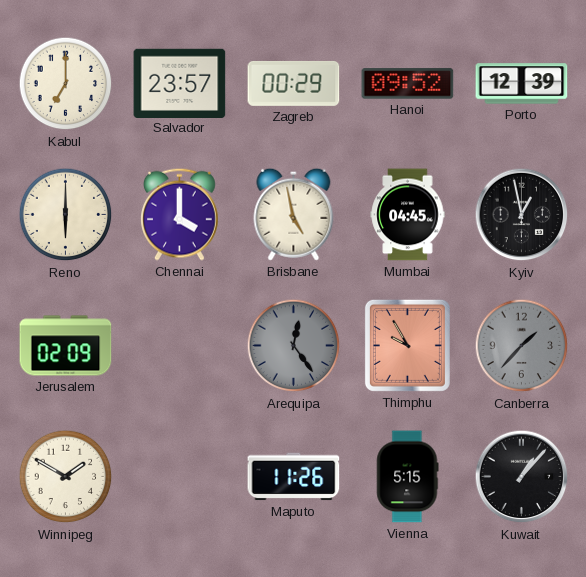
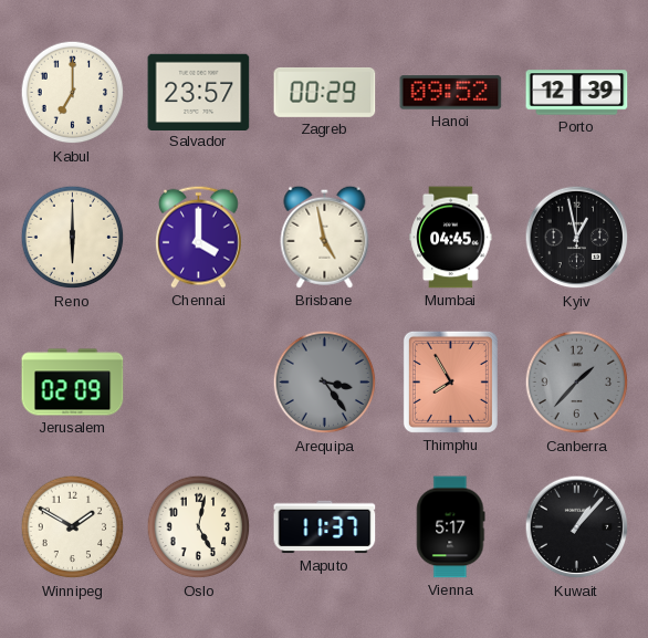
Arequipa: 12:24 -> 3:24
Thimphu: 9:55 -> 7:55
Oslo: none -> 5:02
Maputo: 11:26 -> 11:37
Vienna: 5:15 -> 5:17
